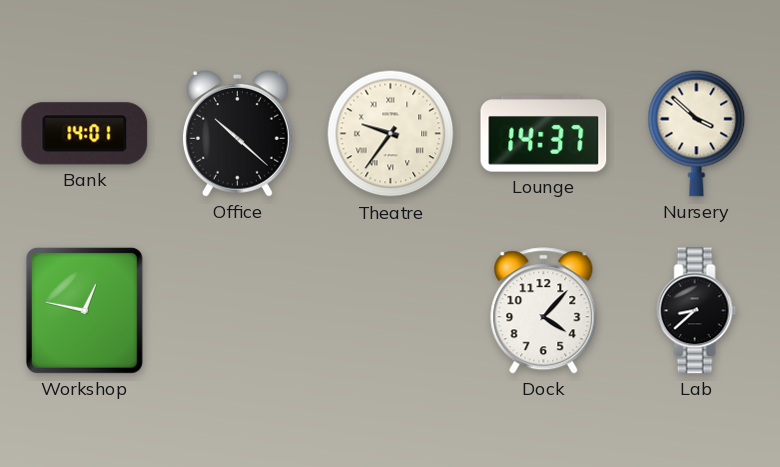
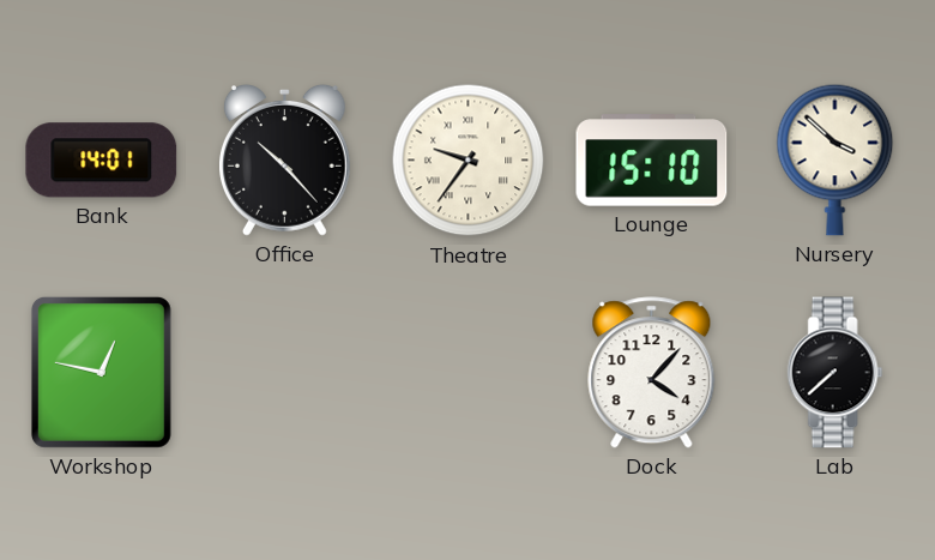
Office: 10:22 -> 10:23
Lounge: 14:37 -> 15:10
Lab: 8:38 -> 7:38
